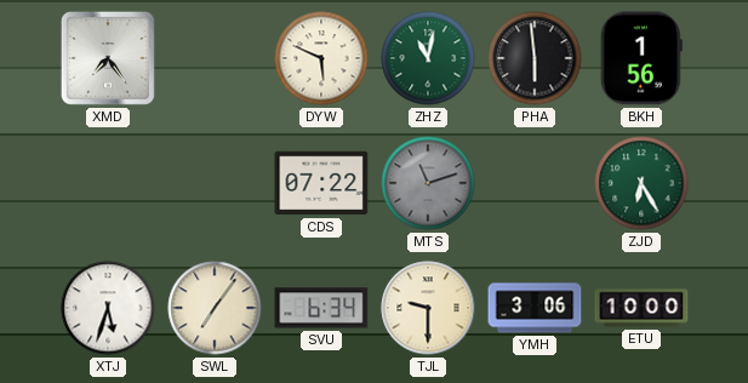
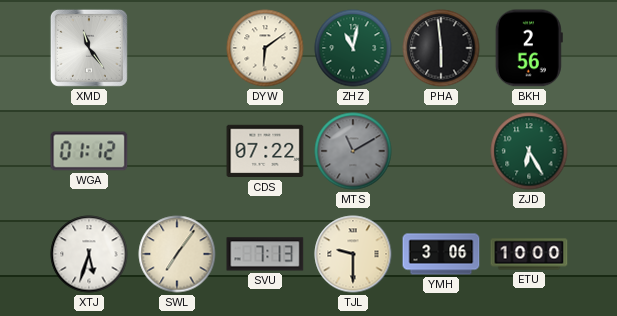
XMD: 7:24 -> 11:24
DYW: 5:49 -> 6:09
BKH: 1:56 -> 2:56
WGA: none -> 01:12
MTS: 11:12 -> 11:10
SVU: 6:34 -> 7:13
